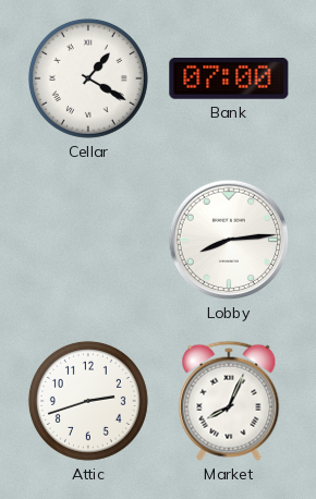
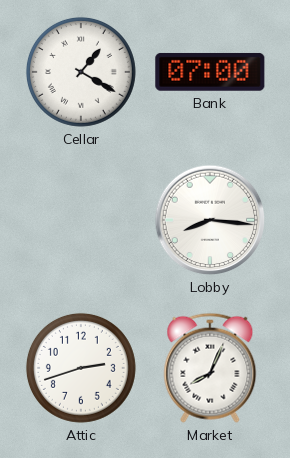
Lobby: 8:14 -> 8:16
